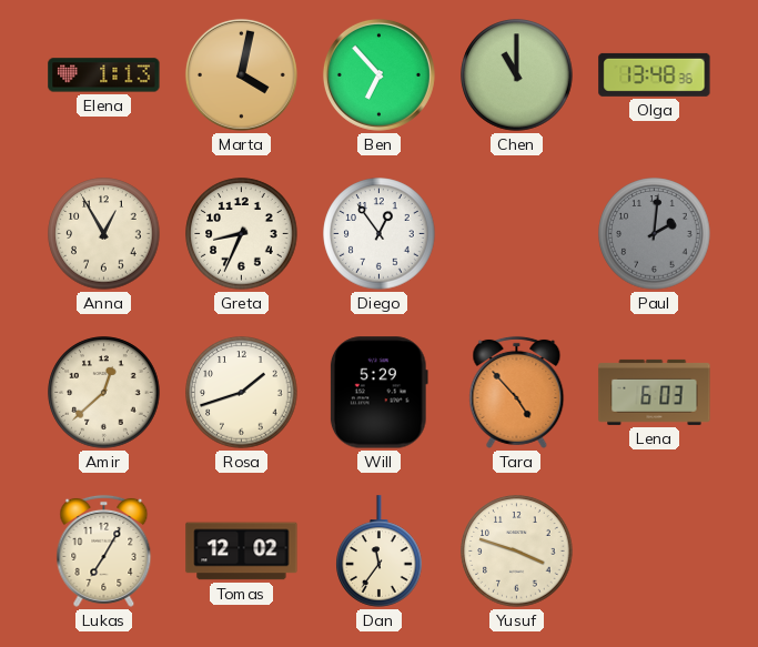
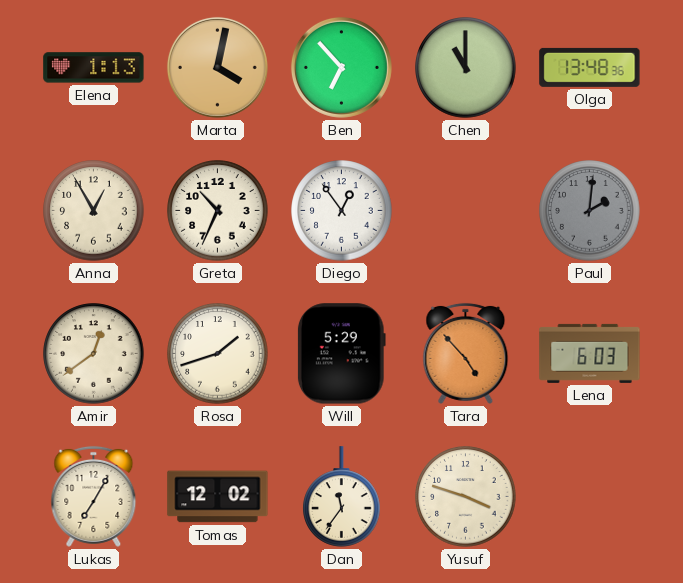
Greta: 8:34 -> 10:34
Amir: 12:38 -> 12:39
